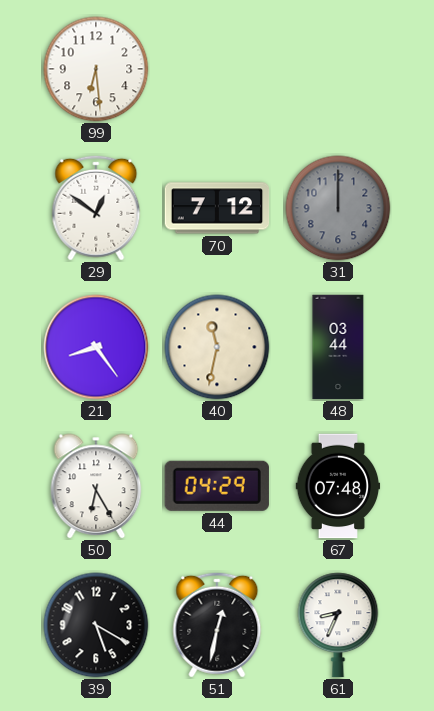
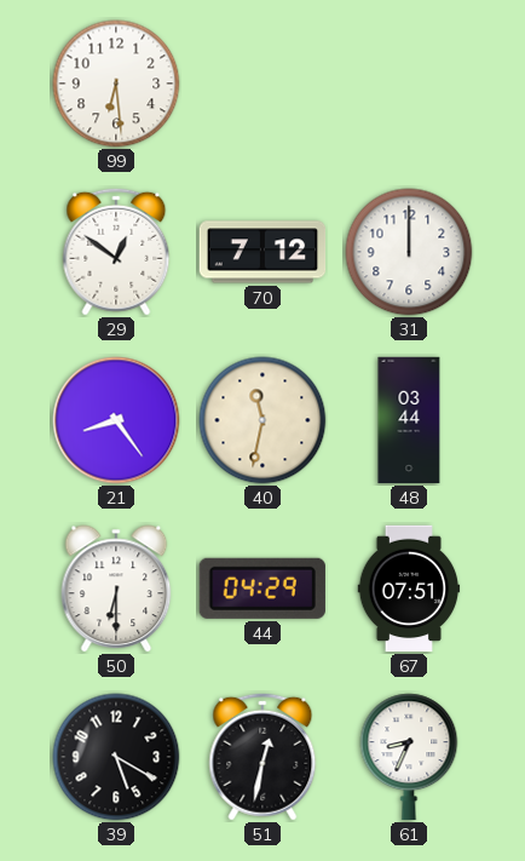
31 dial: grey -> white
50: 6:25 -> 6:30
67: 07:48 -> 07:51
